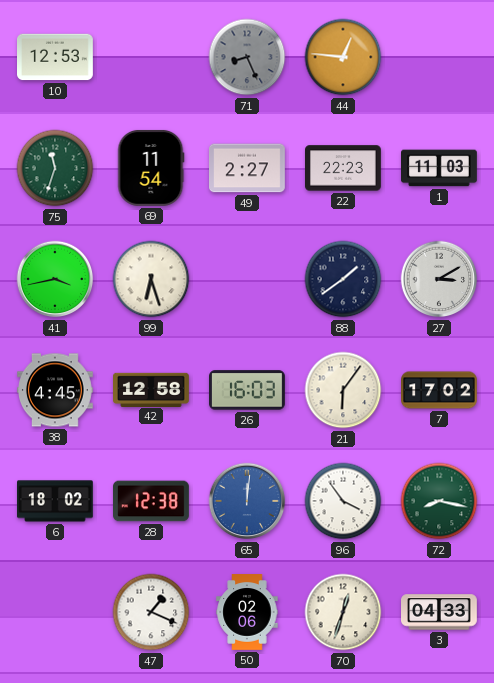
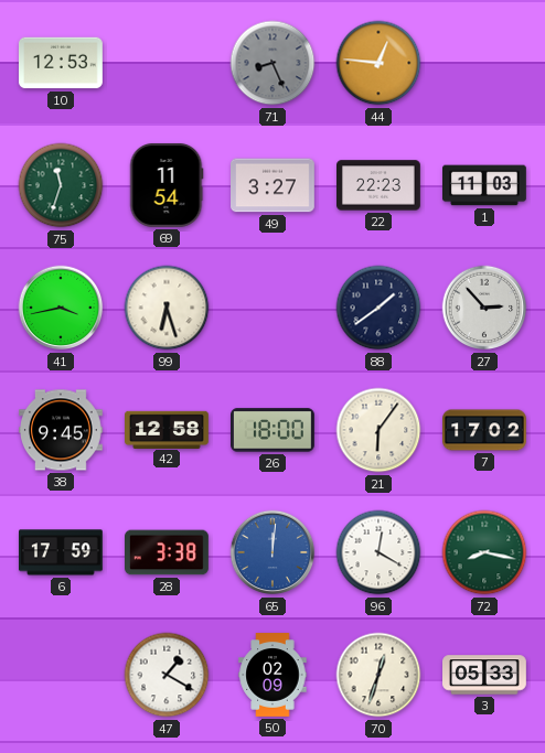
49: 2:27 -> 3:27
27: 3:10 -> 2:53
38: 4:45 -> 9:45
26: 16:03 -> 18:00
6: 18:02 -> 17:59
28: 12:38 -> 3:38
96: 3:54 -> 12:20
47: 1:19 -> 1:20
50: 02:06 -> 02:09
3: 04:33 -> 05:33
